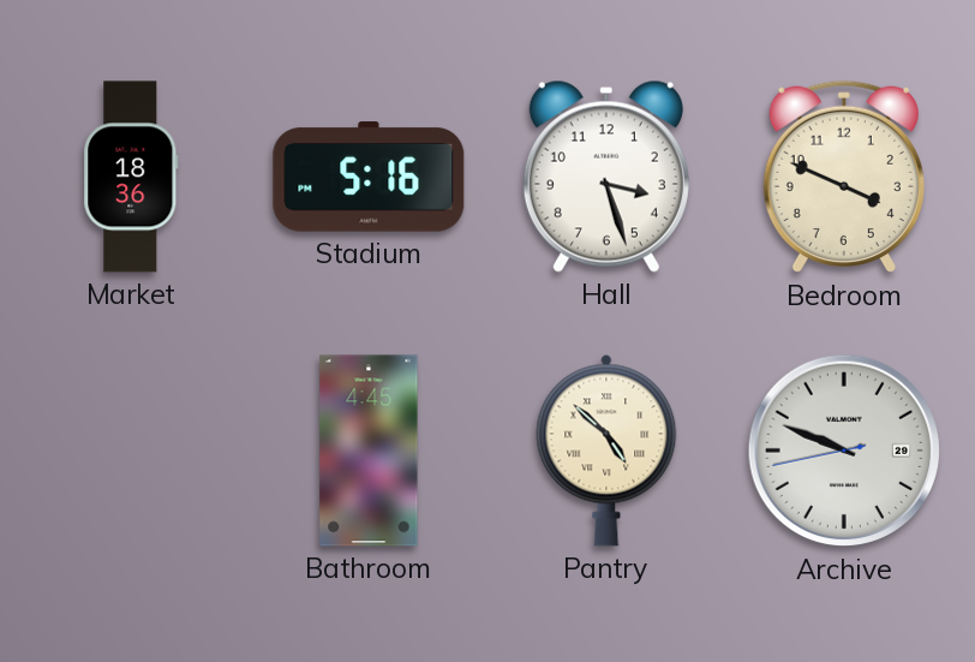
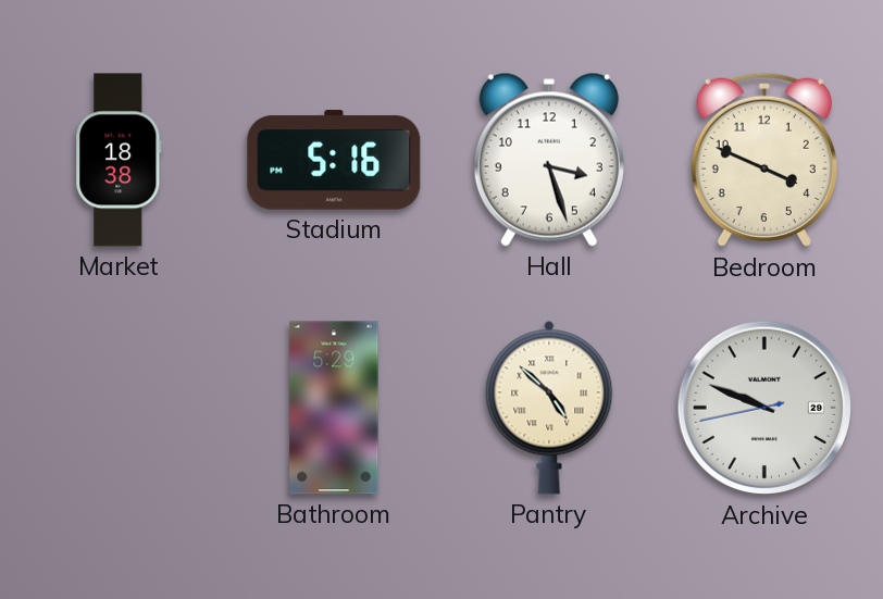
Market: 18:36 -> 18:38
Bathroom: 4:45 -> 5:29
